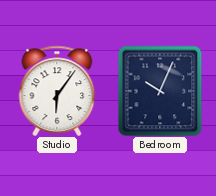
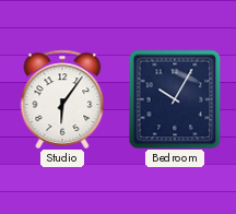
Bedroom: 10:04 -> 10:05
